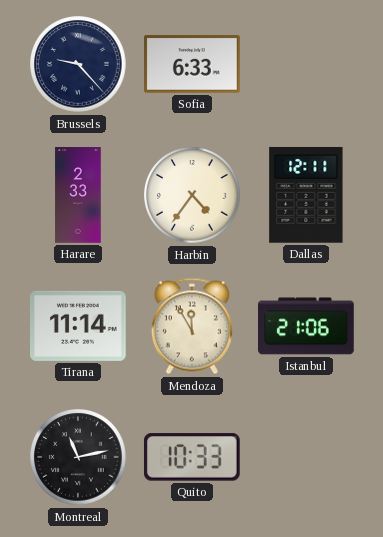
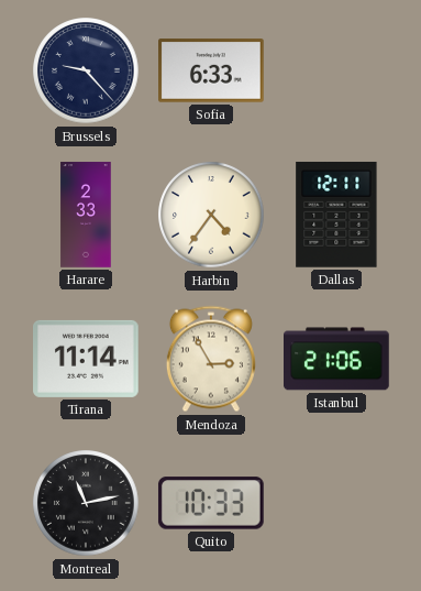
Mendoza: 11:55 -> 2:55
